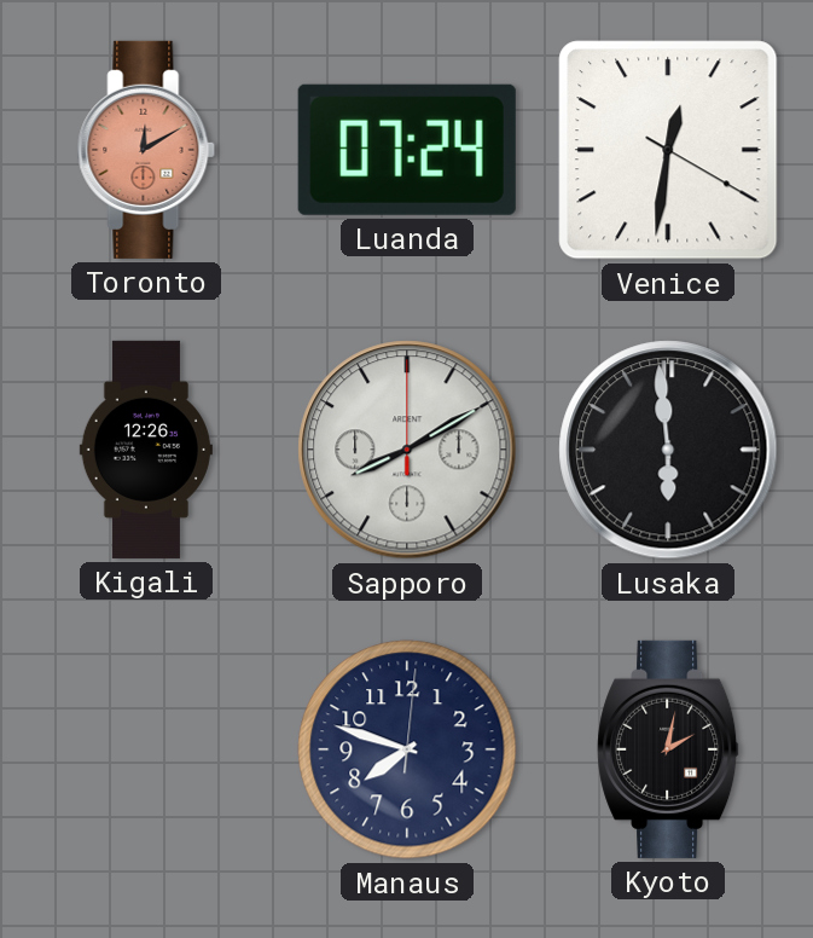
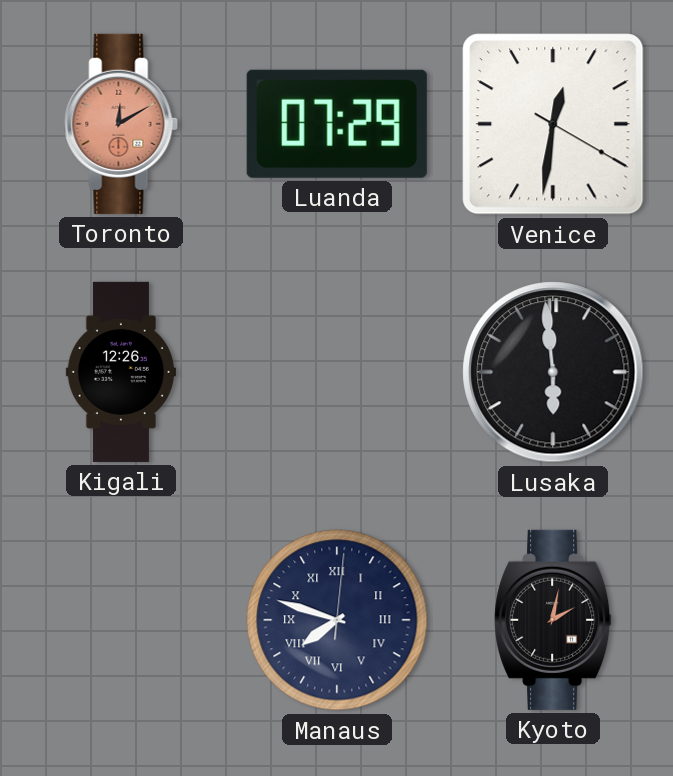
Luanda: 07:24 -> 07:29
Sapporo: 8:10 -> none
Manaus numerals: Arabic -> Roman
